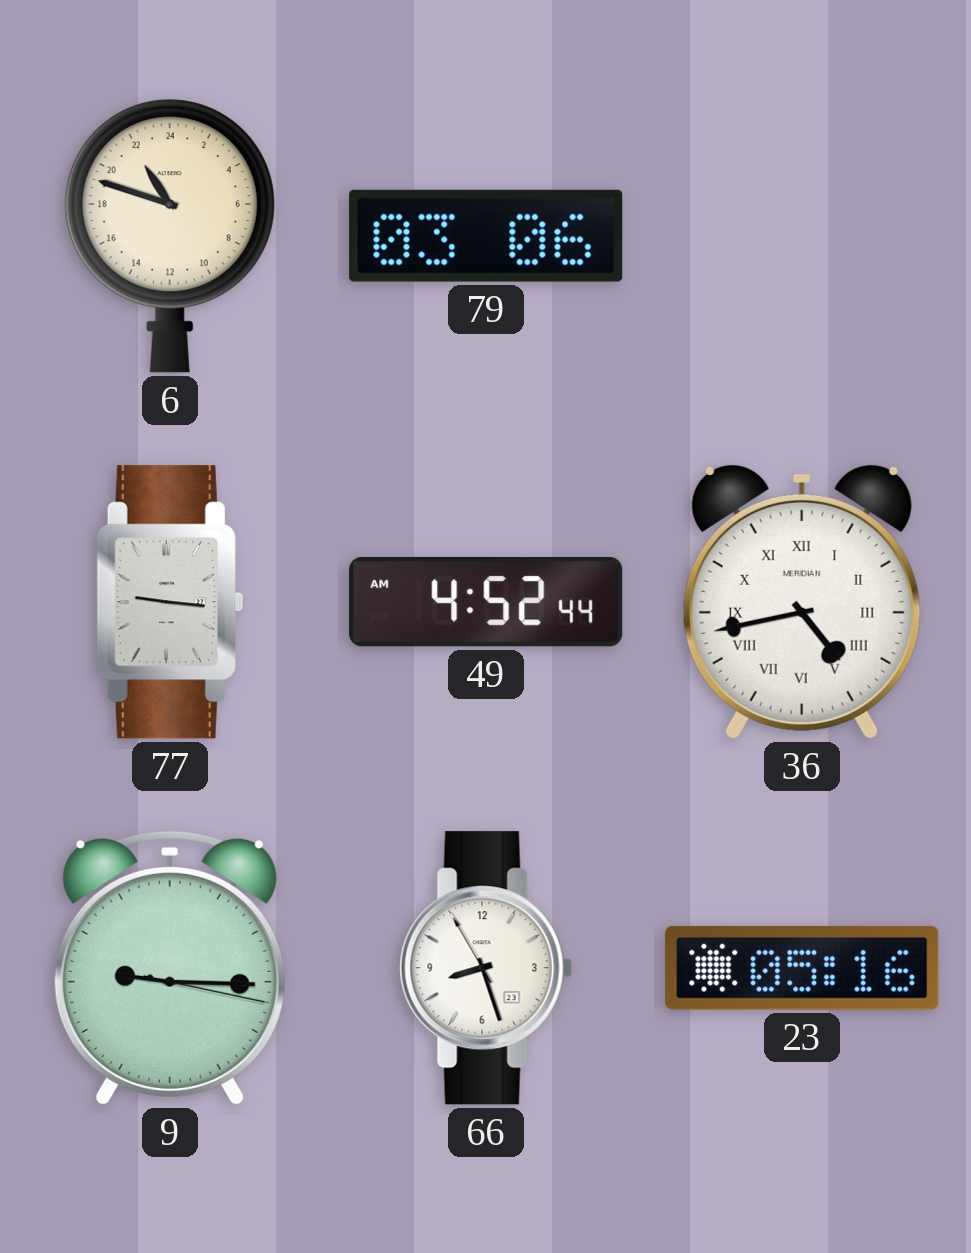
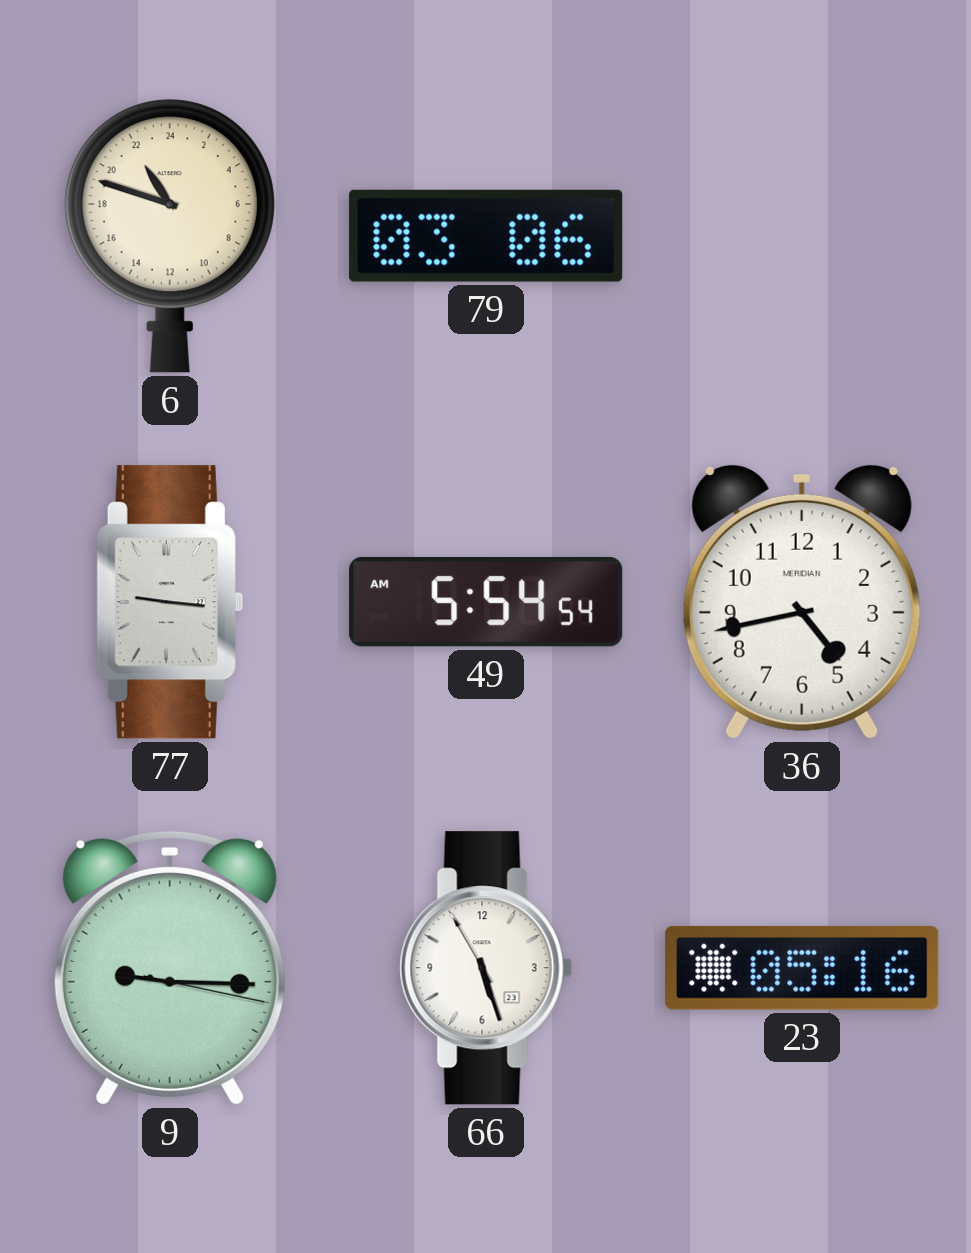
49: 4:52 -> 5:54
36 numerals: Roman -> Arabic
66: 8:26 -> 5:26
